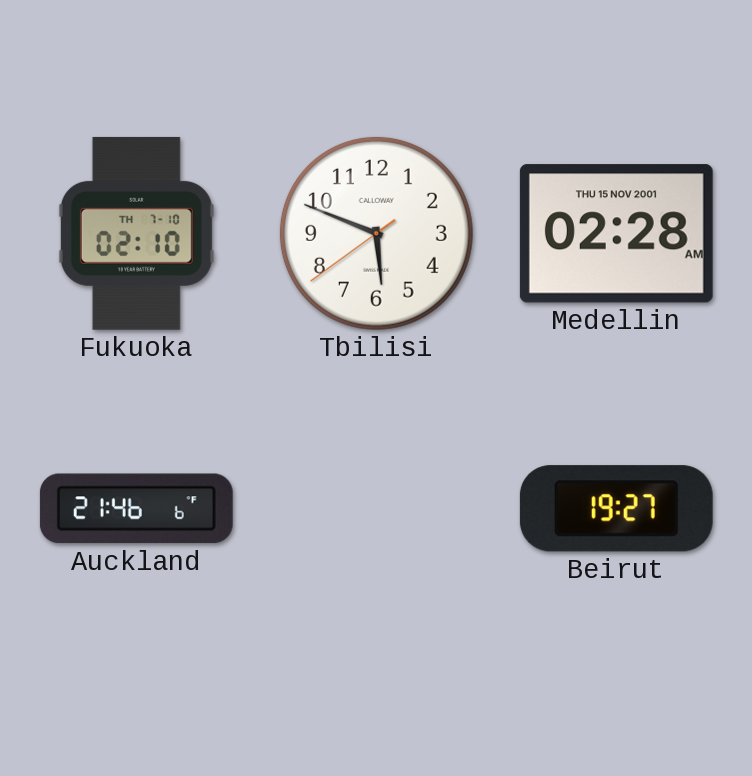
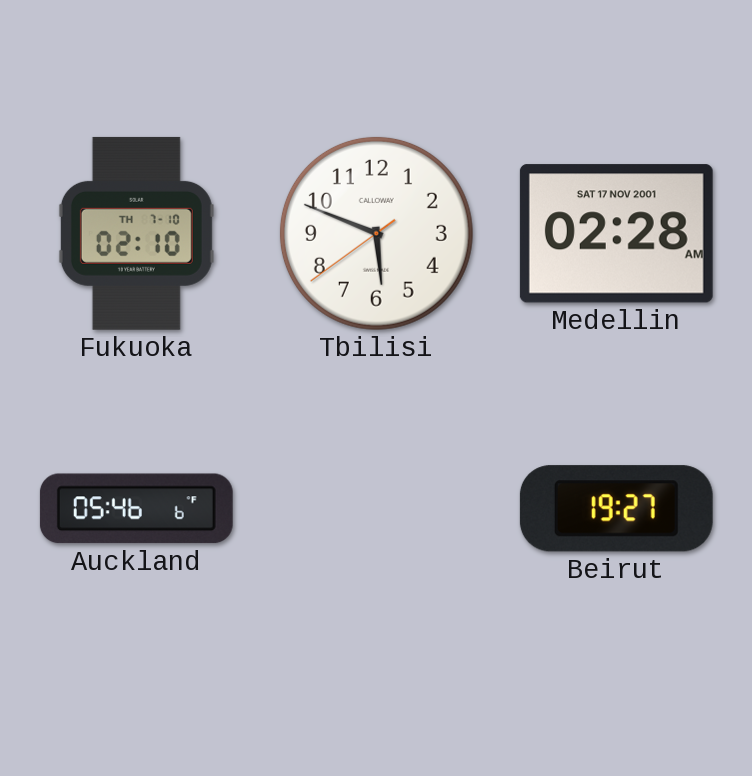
Medellin date: THU 15 NOV 2001 -> SAT 17 NOV 2001
Auckland: 21:46 -> 05:46
